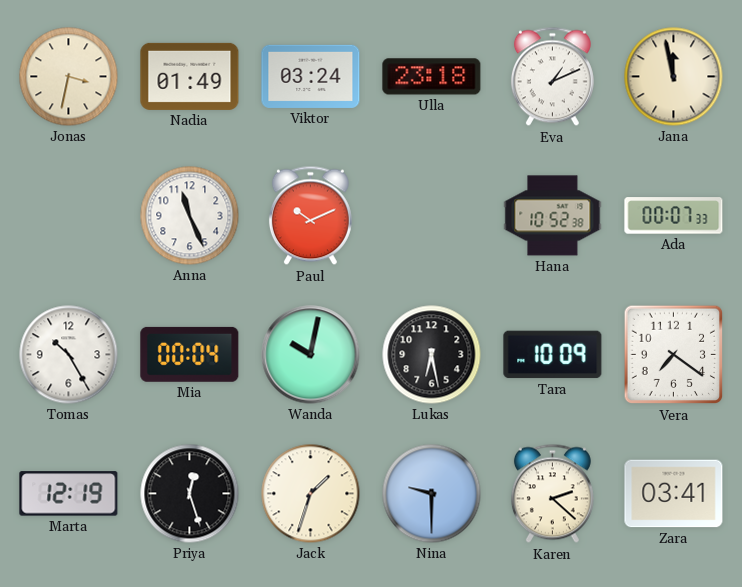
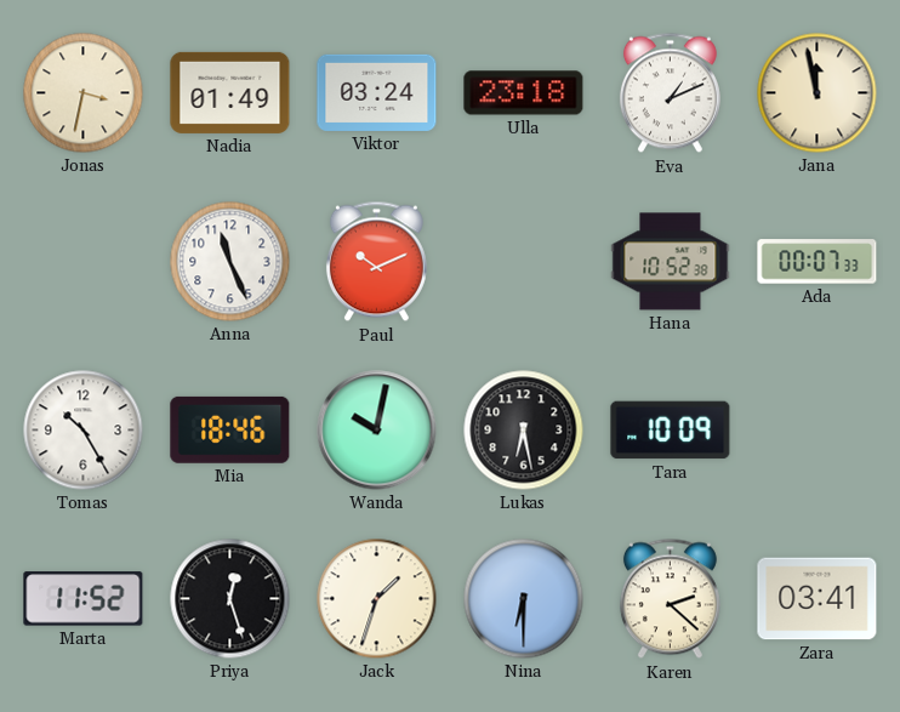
Mia: 00:04 -> 18:46
Vera: 7:21 -> none
Marta: 12:19 -> 11:52
Nina: 9:30 -> 6:30
